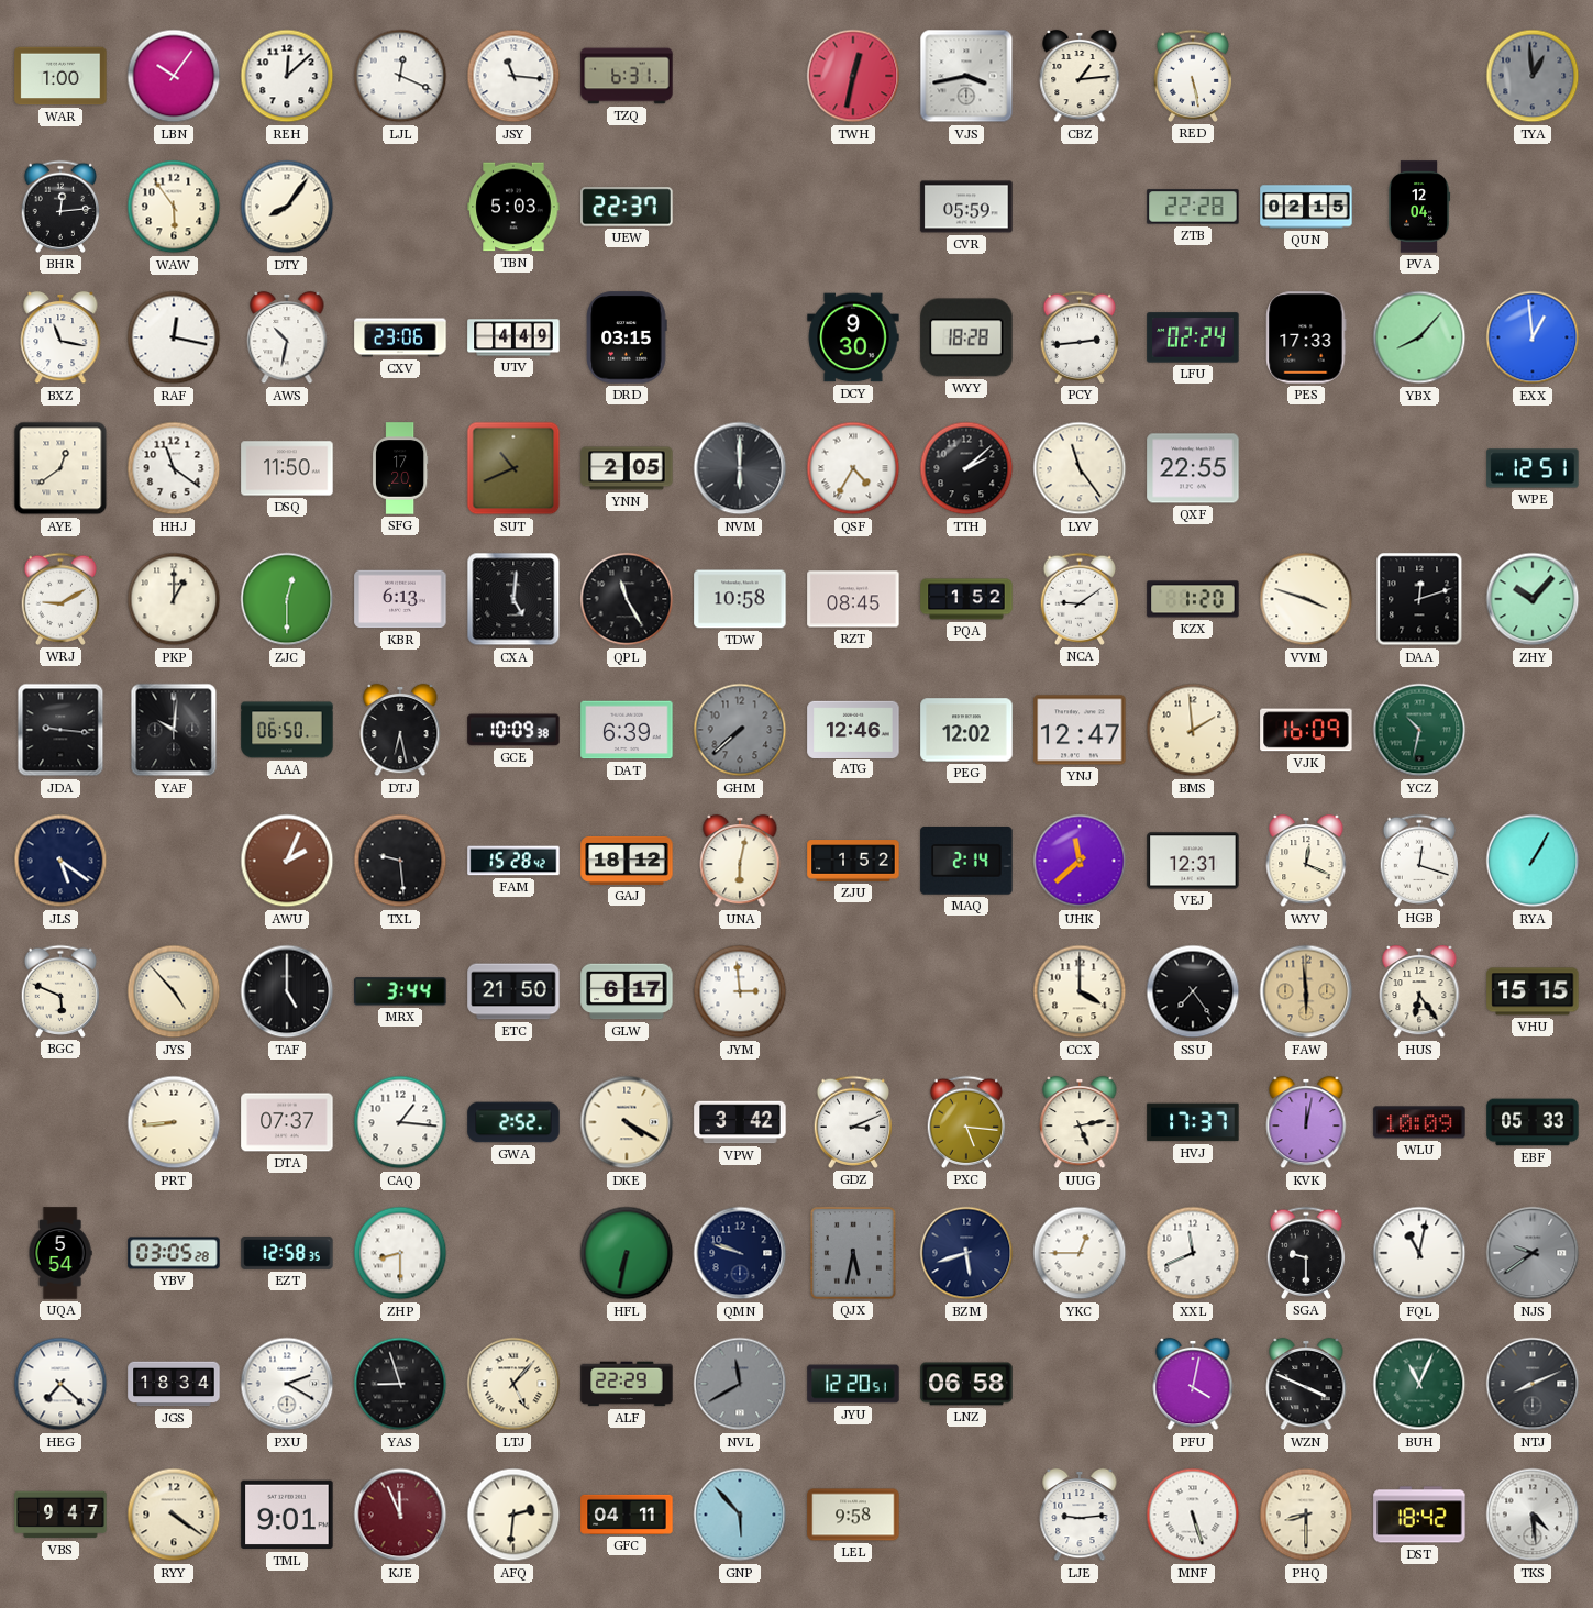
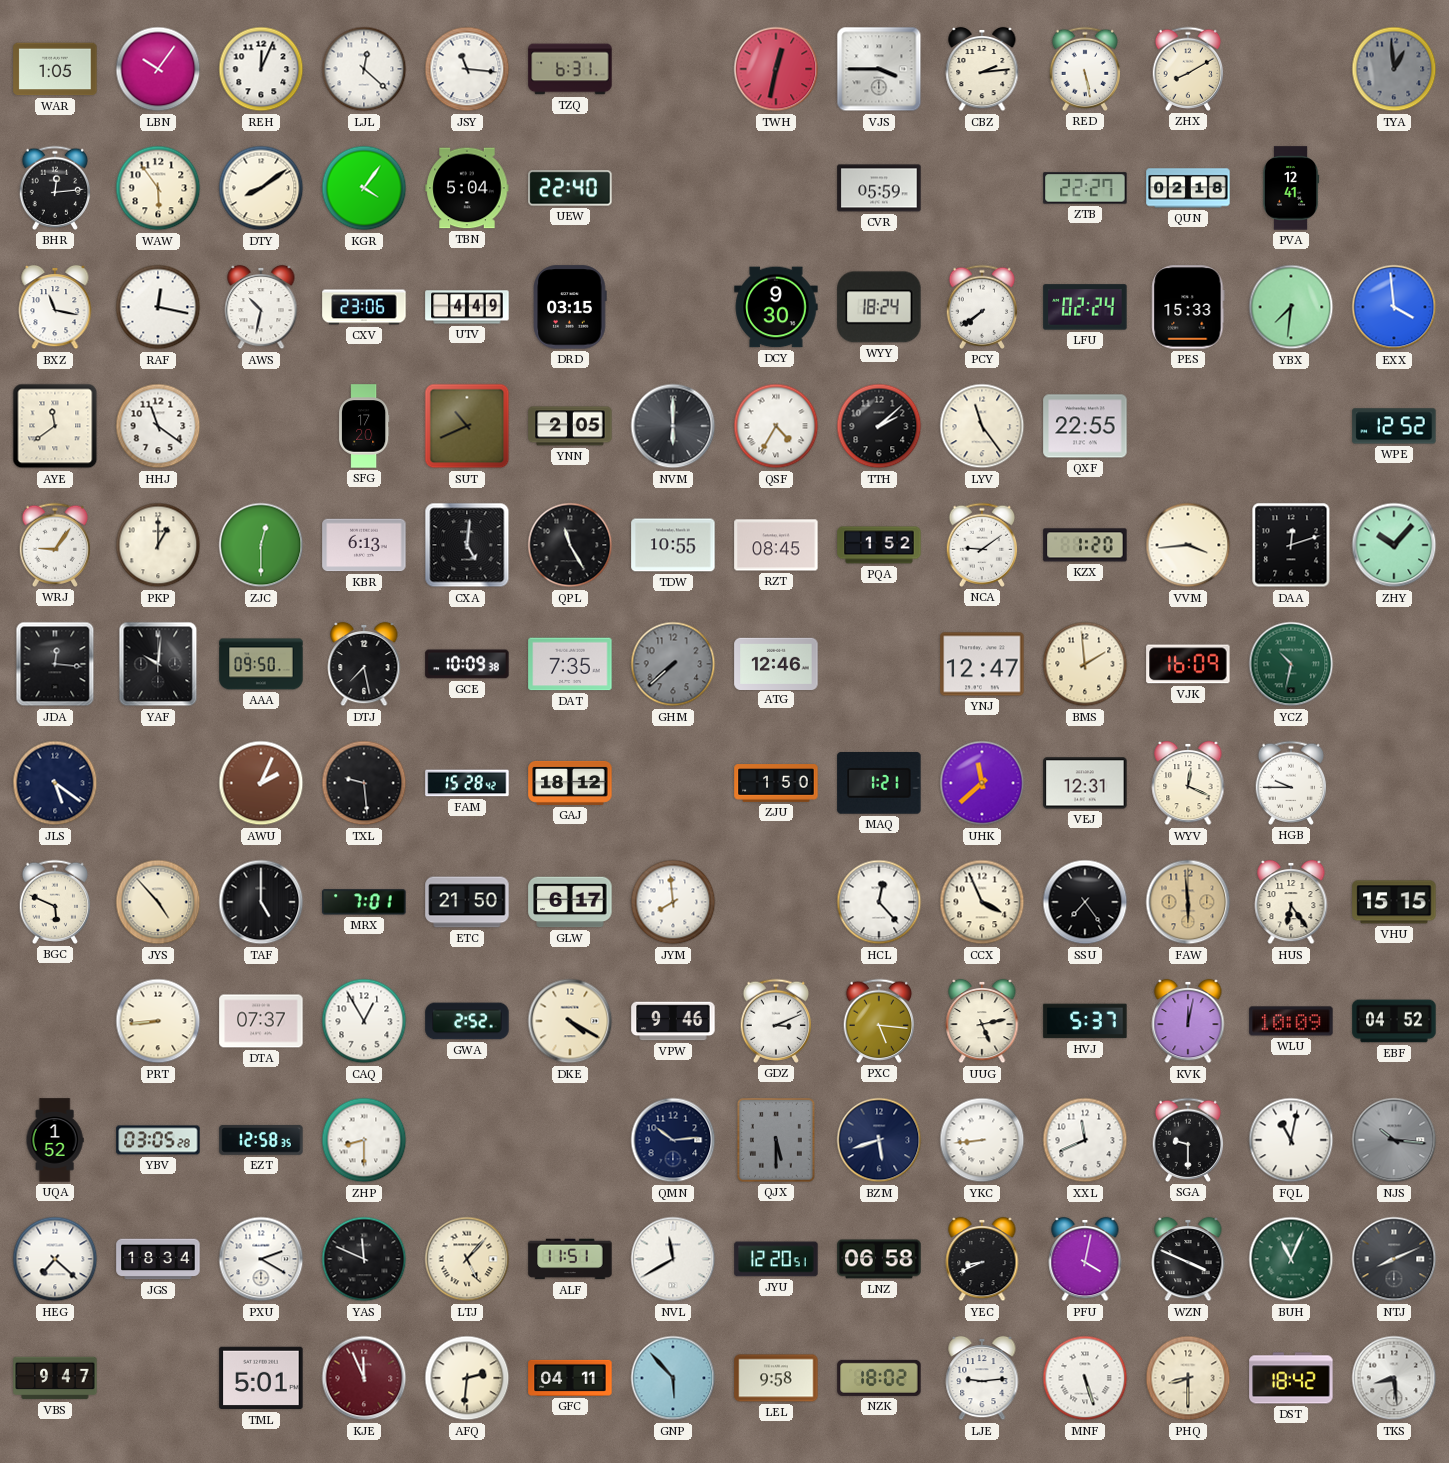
WAR: 1:00 -> 1:05
REH: 12:08 -> 12:04
LJL: 12:19 -> 12:22
VJS: 3:43 -> 3:45
CBZ: 1:14 -> 2:14
ZHX: none -> 8:10
DTY: 8:06 -> 8:09
KGR: none -> 4:06
TBN: 5:03 -> 5:04
UEW: 22:37 -> 22:40
ZTB: 22:28 -> 22:27
QUN: 02:15 -> 02:18
PVA: 12:04 -> 12:41
WYY: 18:28 -> 18:24
PCY: 2:44 -> 7:39
PES: 17:33 -> 15:33
YBX: 8:07 -> 7:31
EXX: 12:59 -> 3:59
AYE: 12:39 -> 11:39
DSQ: 11:50 -> none
WPE: 12:51 -> 12:52
WRJ: 9:10 -> 9:06
TDW: 10:58 -> 10:55
VVM: 3:48 -> 3:44
JDA: 9:16 -> 12:16
AAA: 06:50 -> 09:50
DTJ: 6:28 -> 7:28
DAT: 6:39 -> 7:35
PEG: 12:02 -> none
UNA: 6:02 -> none
ZJU: 1:52 -> 1:50
MAQ: 2:14 -> 1:21
HGB: 12:18 -> 9:45
RYA: 1:05 -> none
MRX: 3:44 -> 7:01
JYM: 2:59 -> 7:59
HCL: none -> 12:23
CCX: 4:00 -> 3:56
CAQ: 1:16 -> 12:55
VPW: 3:42 -> 9:46
HVJ: 17:37 -> 5:37
EBF: 05:33 -> 04:52
UQA: 5:54 -> 1:52
HFL: 6:32 -> none
QMN: 9:48 -> 10:14
QJX: 5:32 -> 5:30
YKC: 12:45 -> 8:44
NJS: 9:39 -> 10:16
YAS: 8:57 -> 11:49
ALF: 22:29 -> 11:51
NVL dial: grey -> white
YEC: none -> 8:41
RYY: 4:21 -> none
TML: 9:01 -> 5:01
NZK: none -> 18:02
TKS: 4:29 -> 8:29
